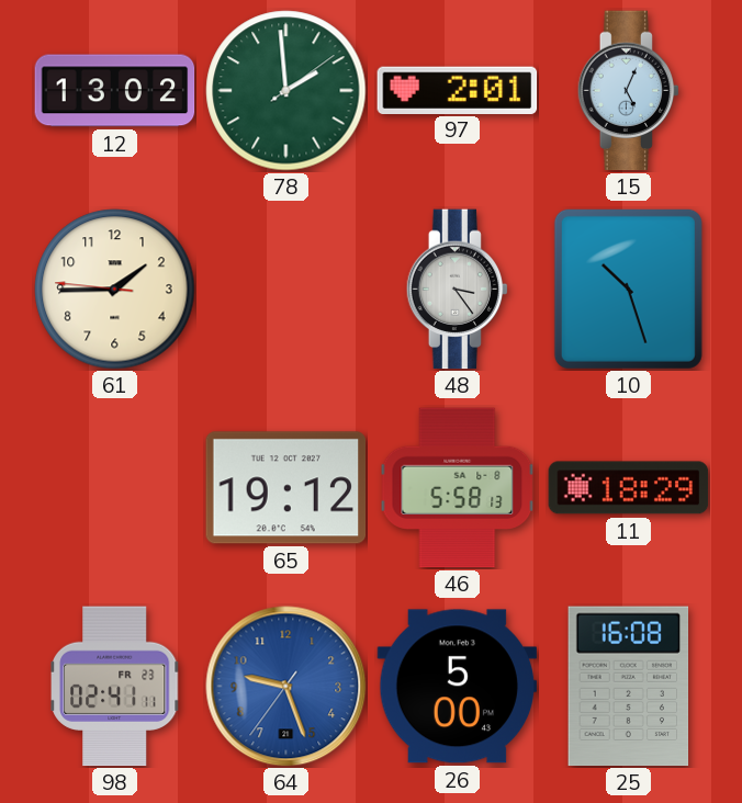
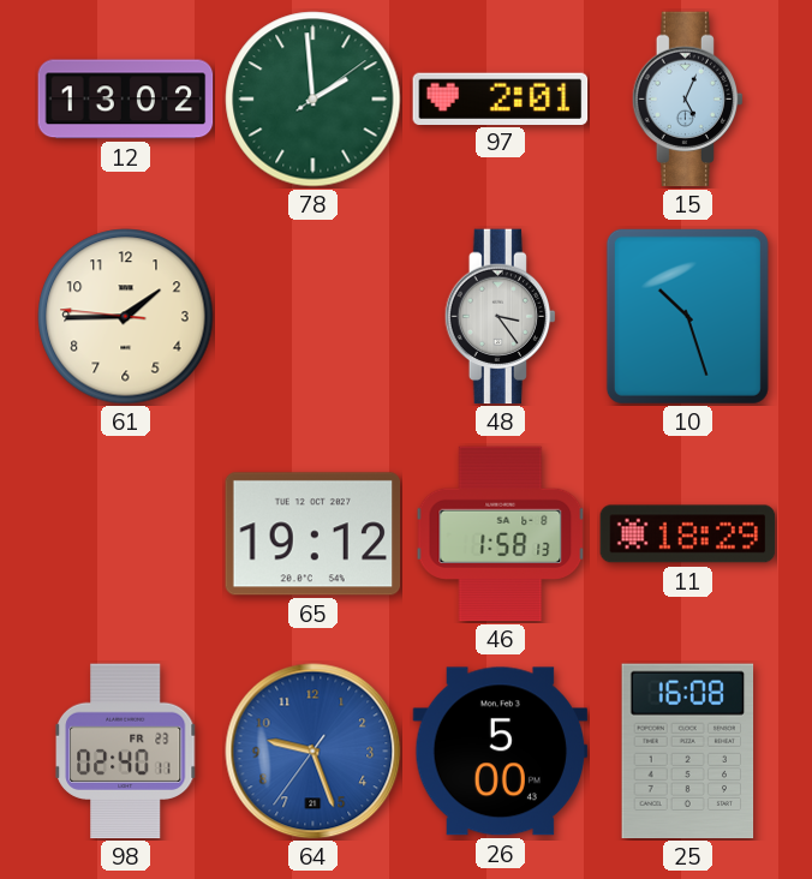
46: 5:58 -> 1:58
98: 02:41 -> 02:40
